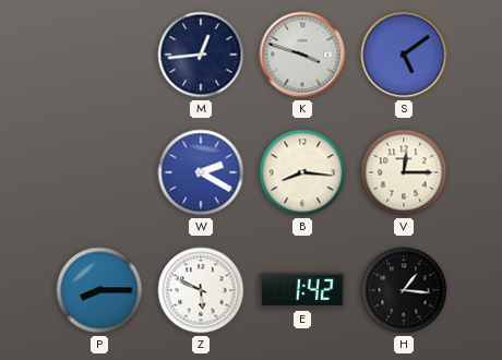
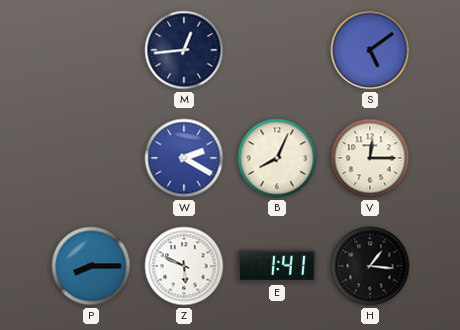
K: 3:48 -> none
B: 8:16 -> 8:04
E: 1:42 -> 1:41
